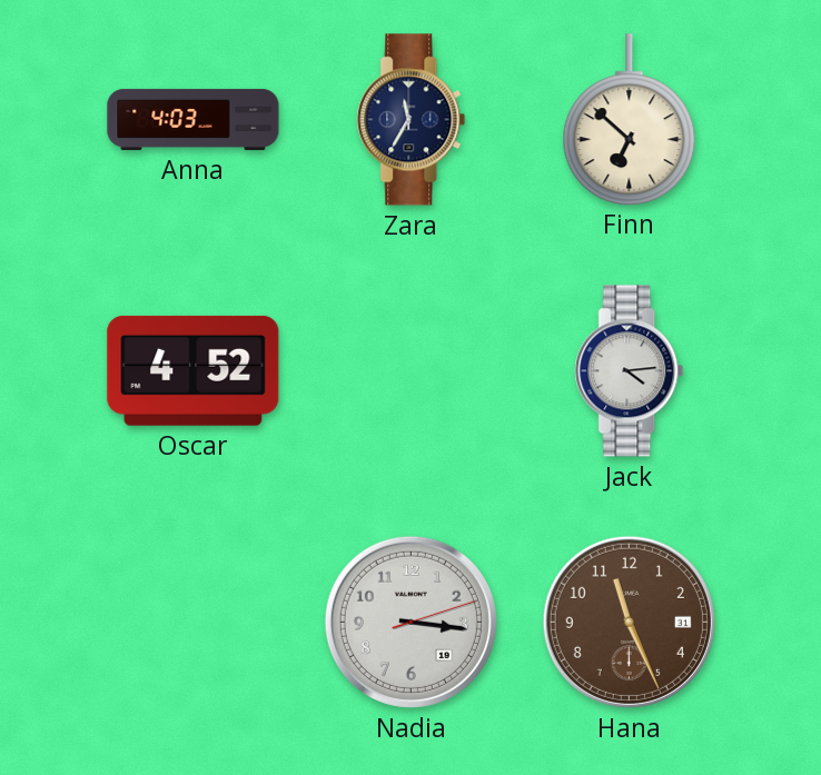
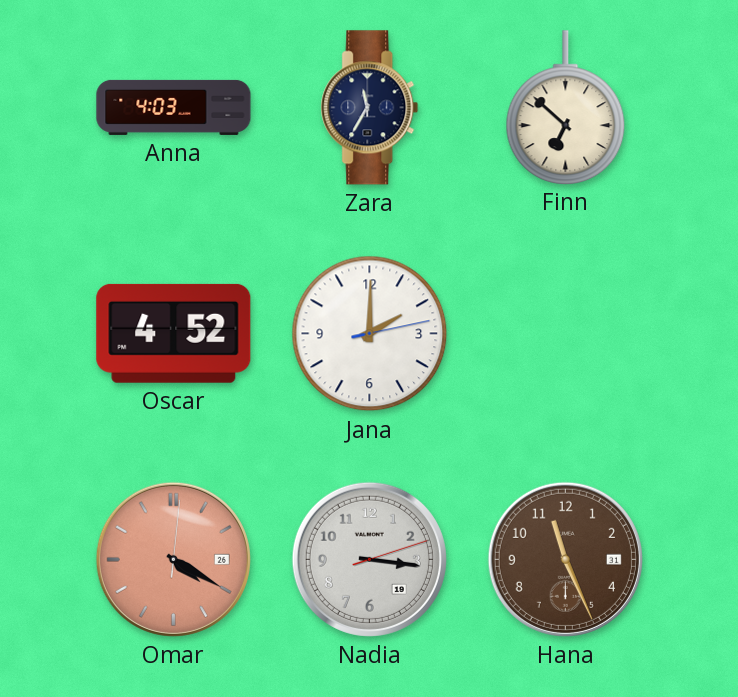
Jana: none -> 2:00
Jack: 4:14 -> none
Omar: none -> 4:20
